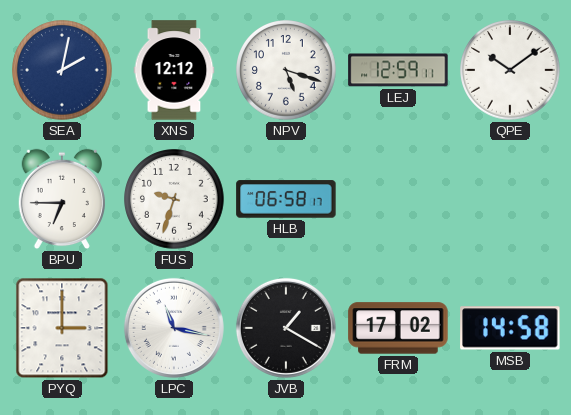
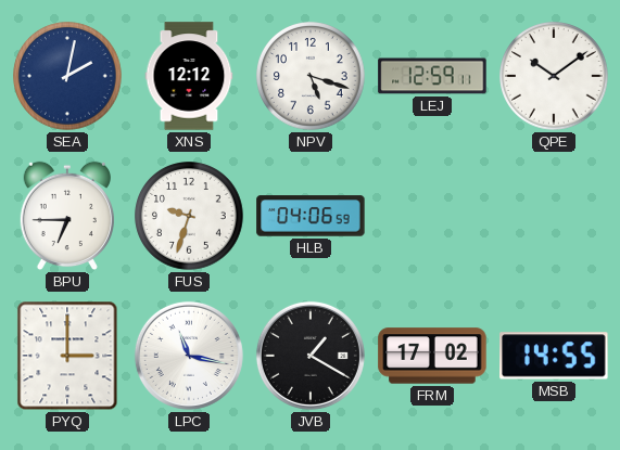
HLB: 06:58 -> 04:06
MSB: 14:58 -> 14:55
